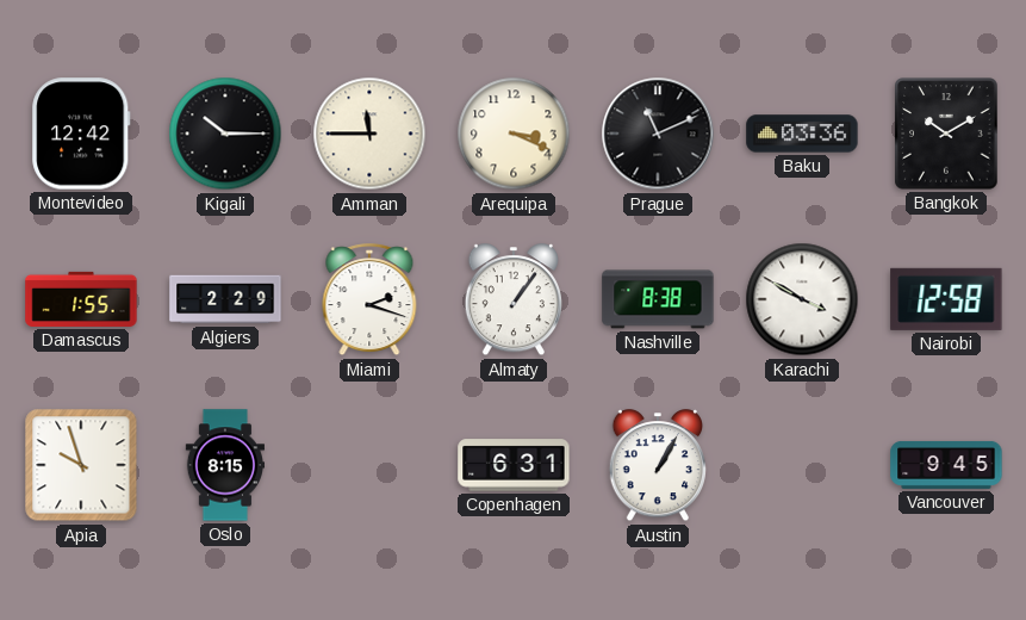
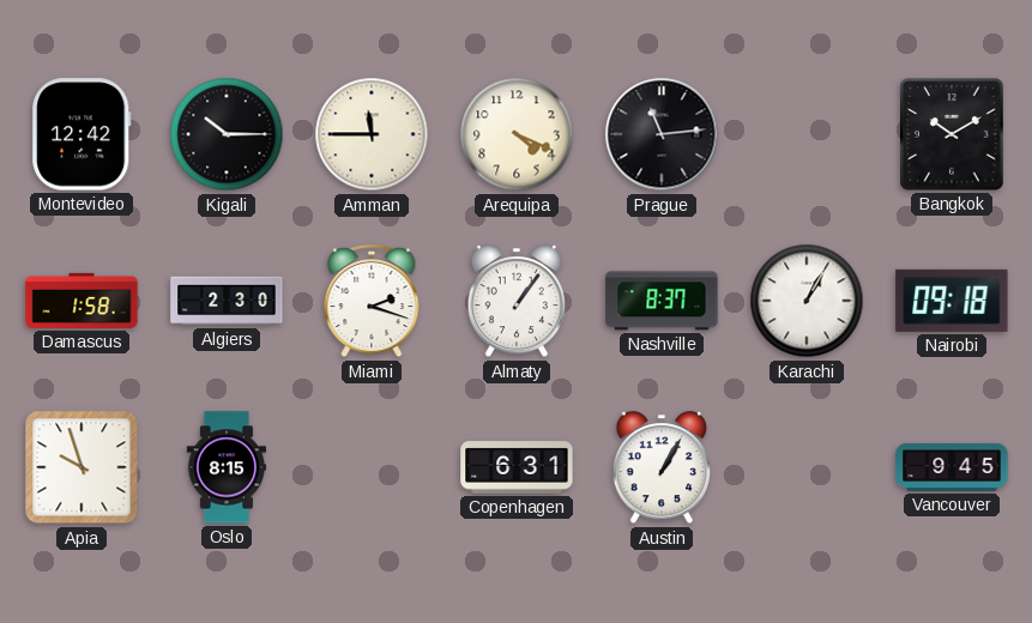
Arequipa: 3:19 -> 4:19
Prague: 11:11 -> 11:14
Baku: 03:36 -> none
Damascus: 1:55 -> 1:58
Algiers: 2:29 -> 2:30
Nashville: 8:38 -> 8:37
Karachi: 3:50 -> 1:05
Nairobi: 12:58 -> 09:18
